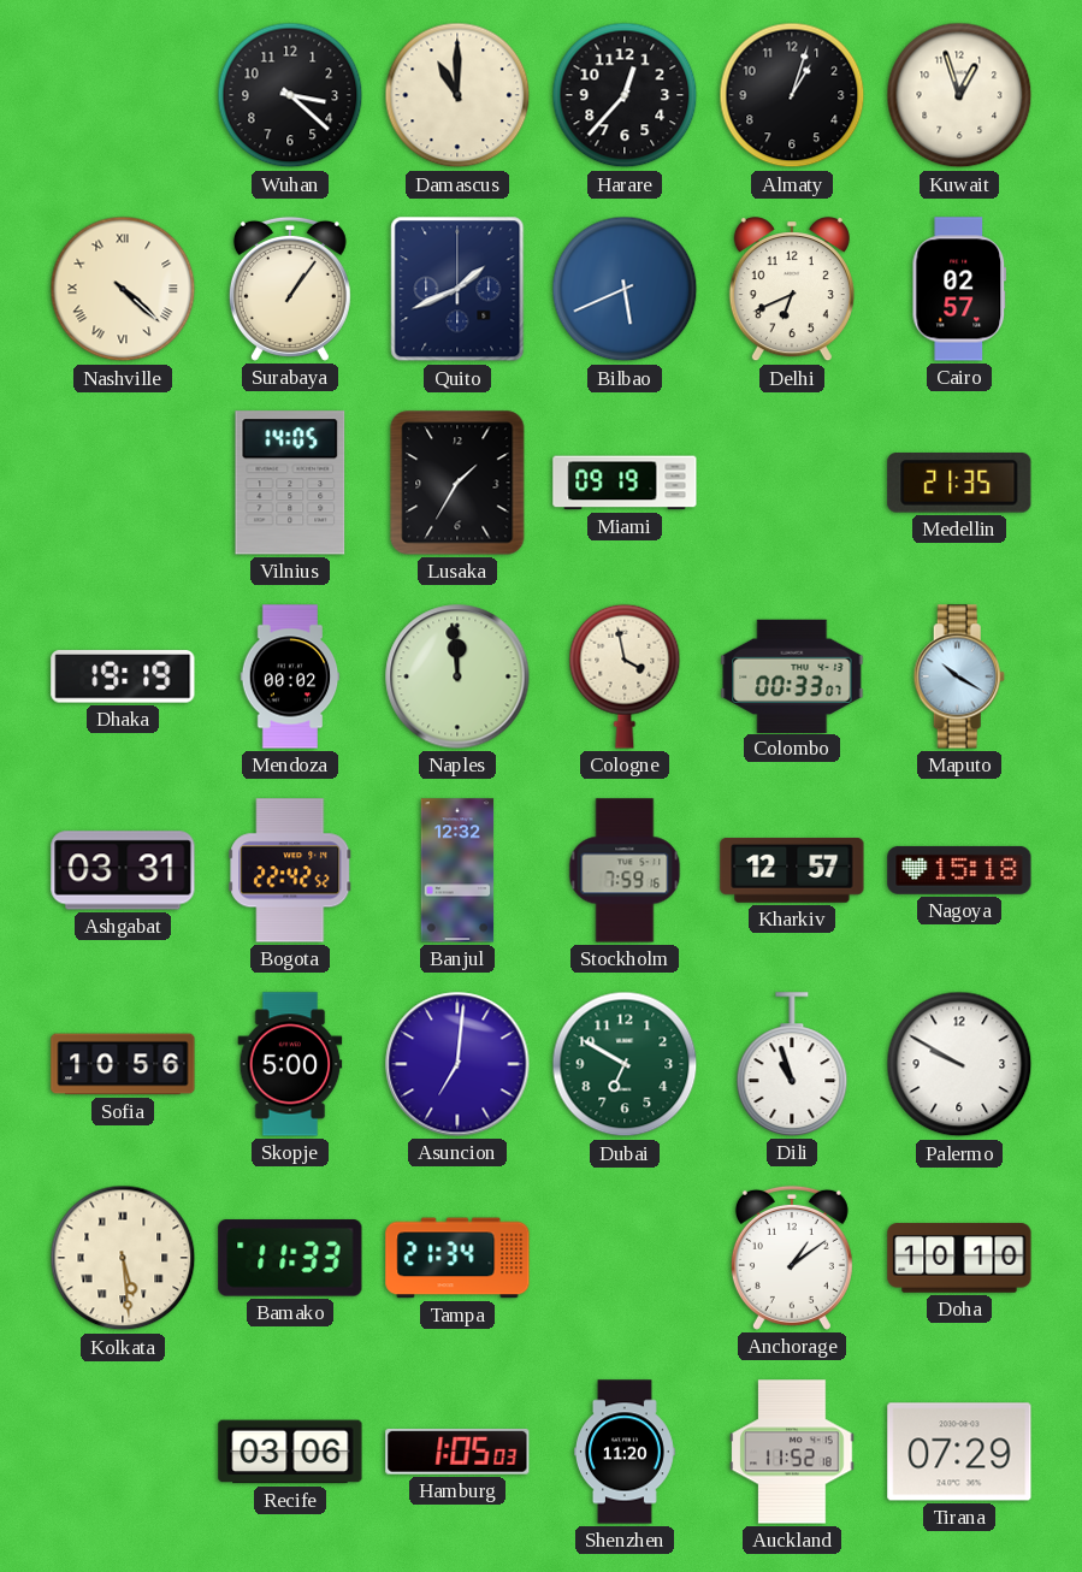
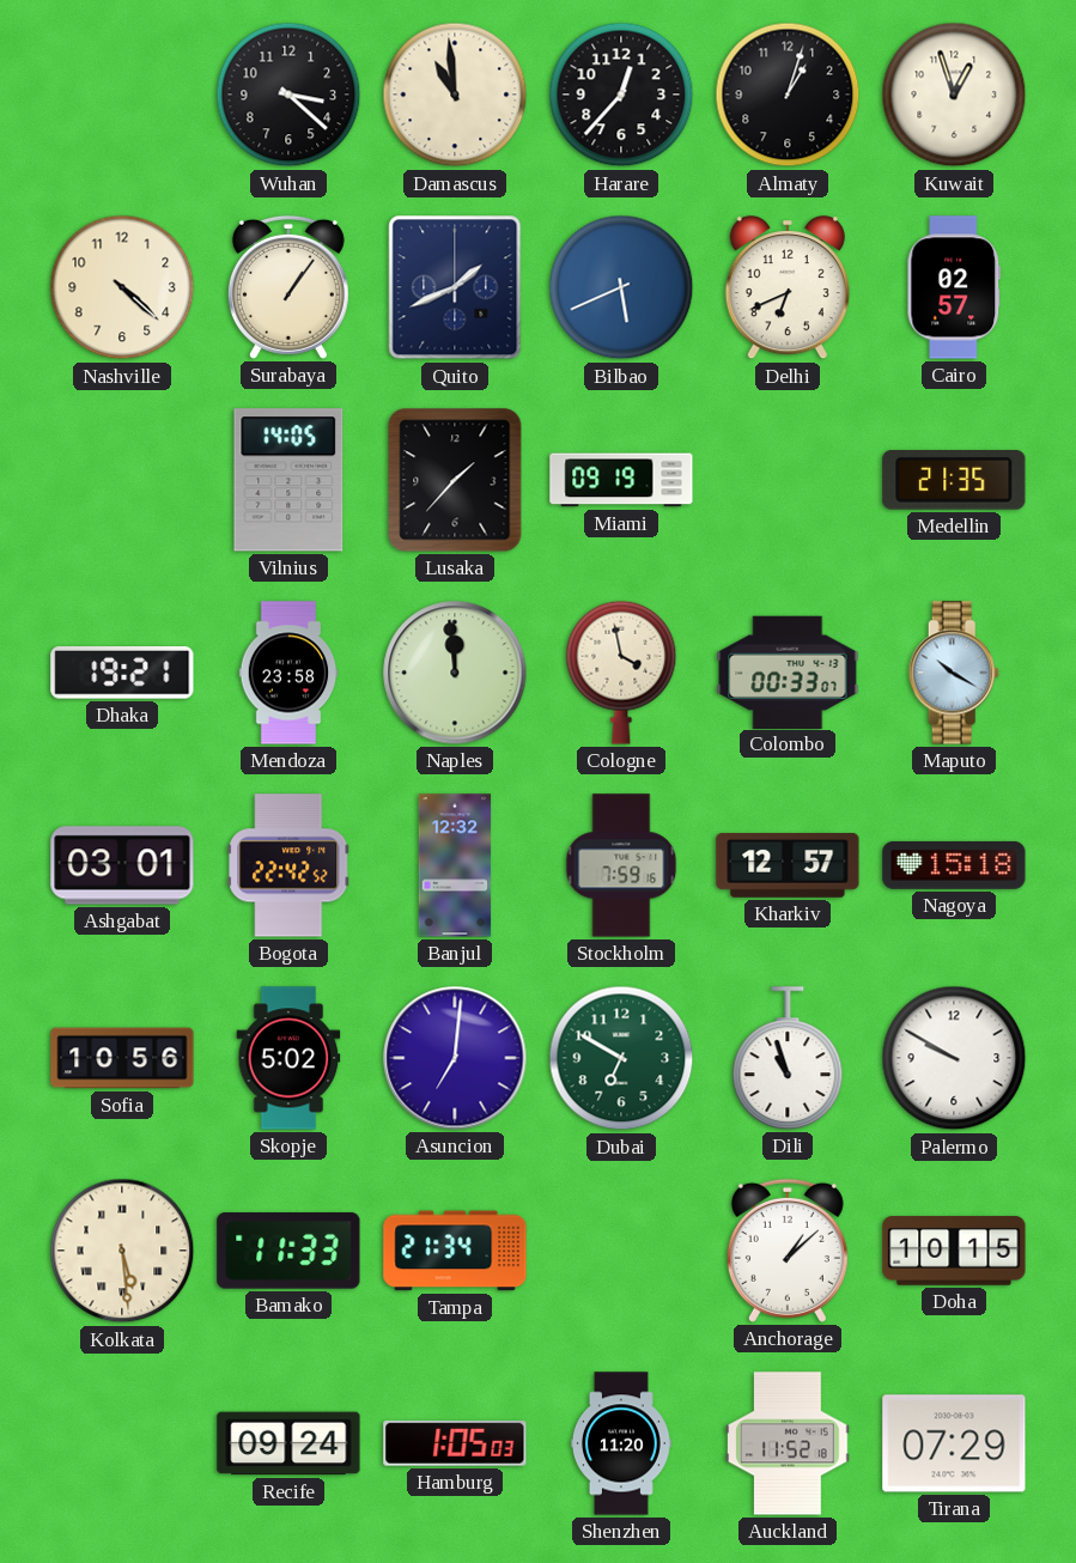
Damascus: 11:00 -> 10:59
Nashville numerals: Roman -> Arabic
Lusaka: 1:35 -> 1:37
Dhaka: 19:19 -> 19:21
Mendoza: 00:02 -> 23:58
Ashgabat: 03:31 -> 03:01
Skopje: 5:00 -> 5:02
Anchorage: 1:09 -> 1:08
Doha: 10:10 -> 10:15
Recife: 03:06 -> 09:24
